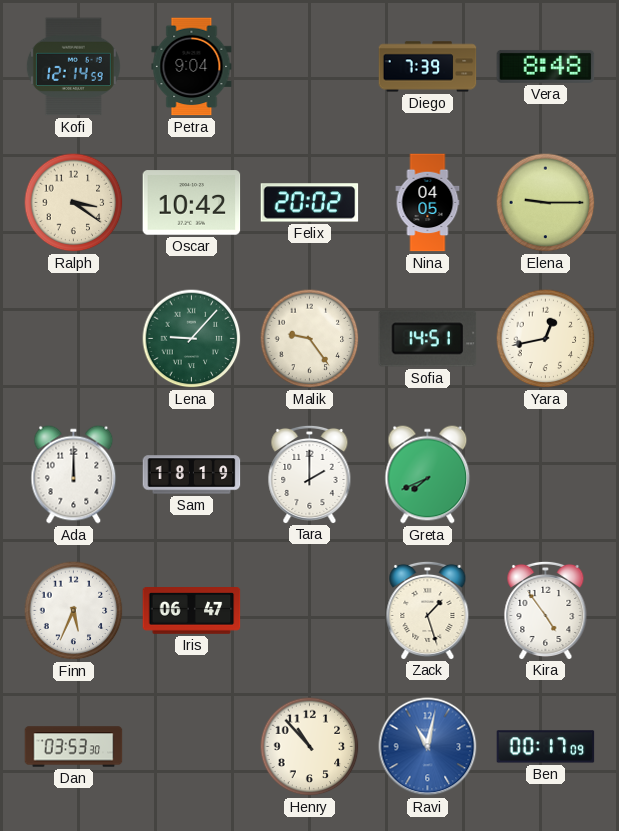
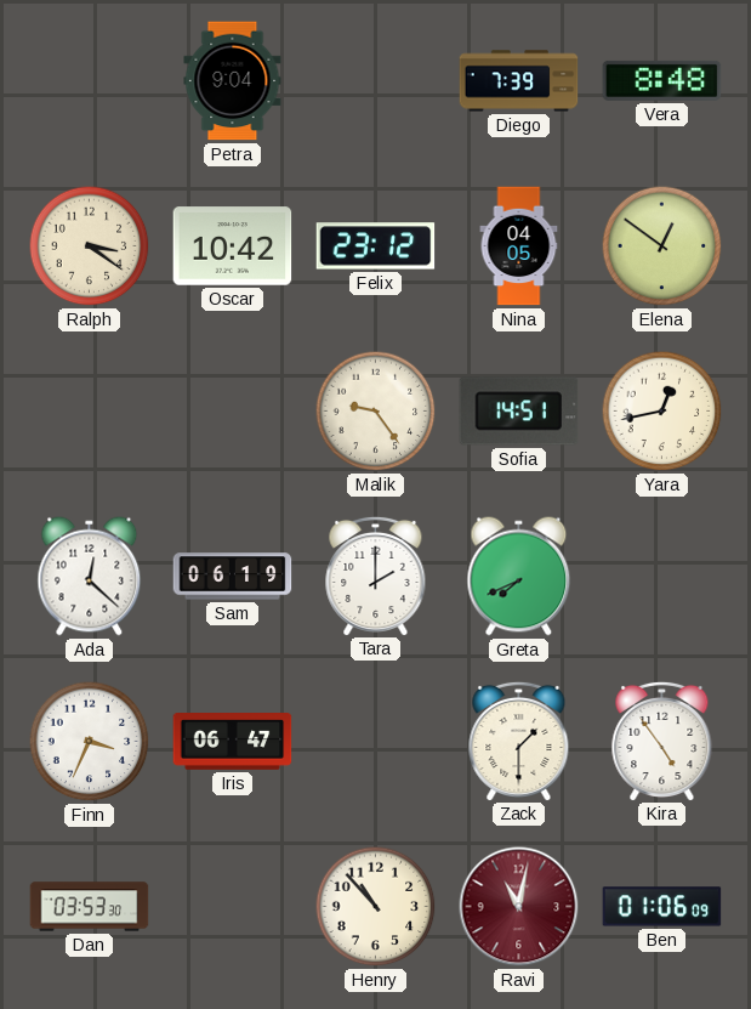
Kofi: 12:14 -> none
Felix: 20:02 -> 23:12
Elena: 9:15 -> 12:51
Lena: 9:07 -> none
Ada: 12:00 -> 12:22
Sam: 18:19 -> 06:19
Finn: 5:34 -> 3:34
Zack: 1:27 -> 1:30
Ravi dial: blue -> burgundy
Ben: 00:17 -> 01:06
